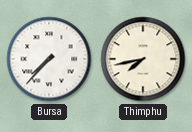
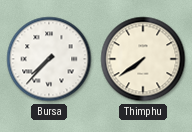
Thimphu: 7:43 -> 7:39
